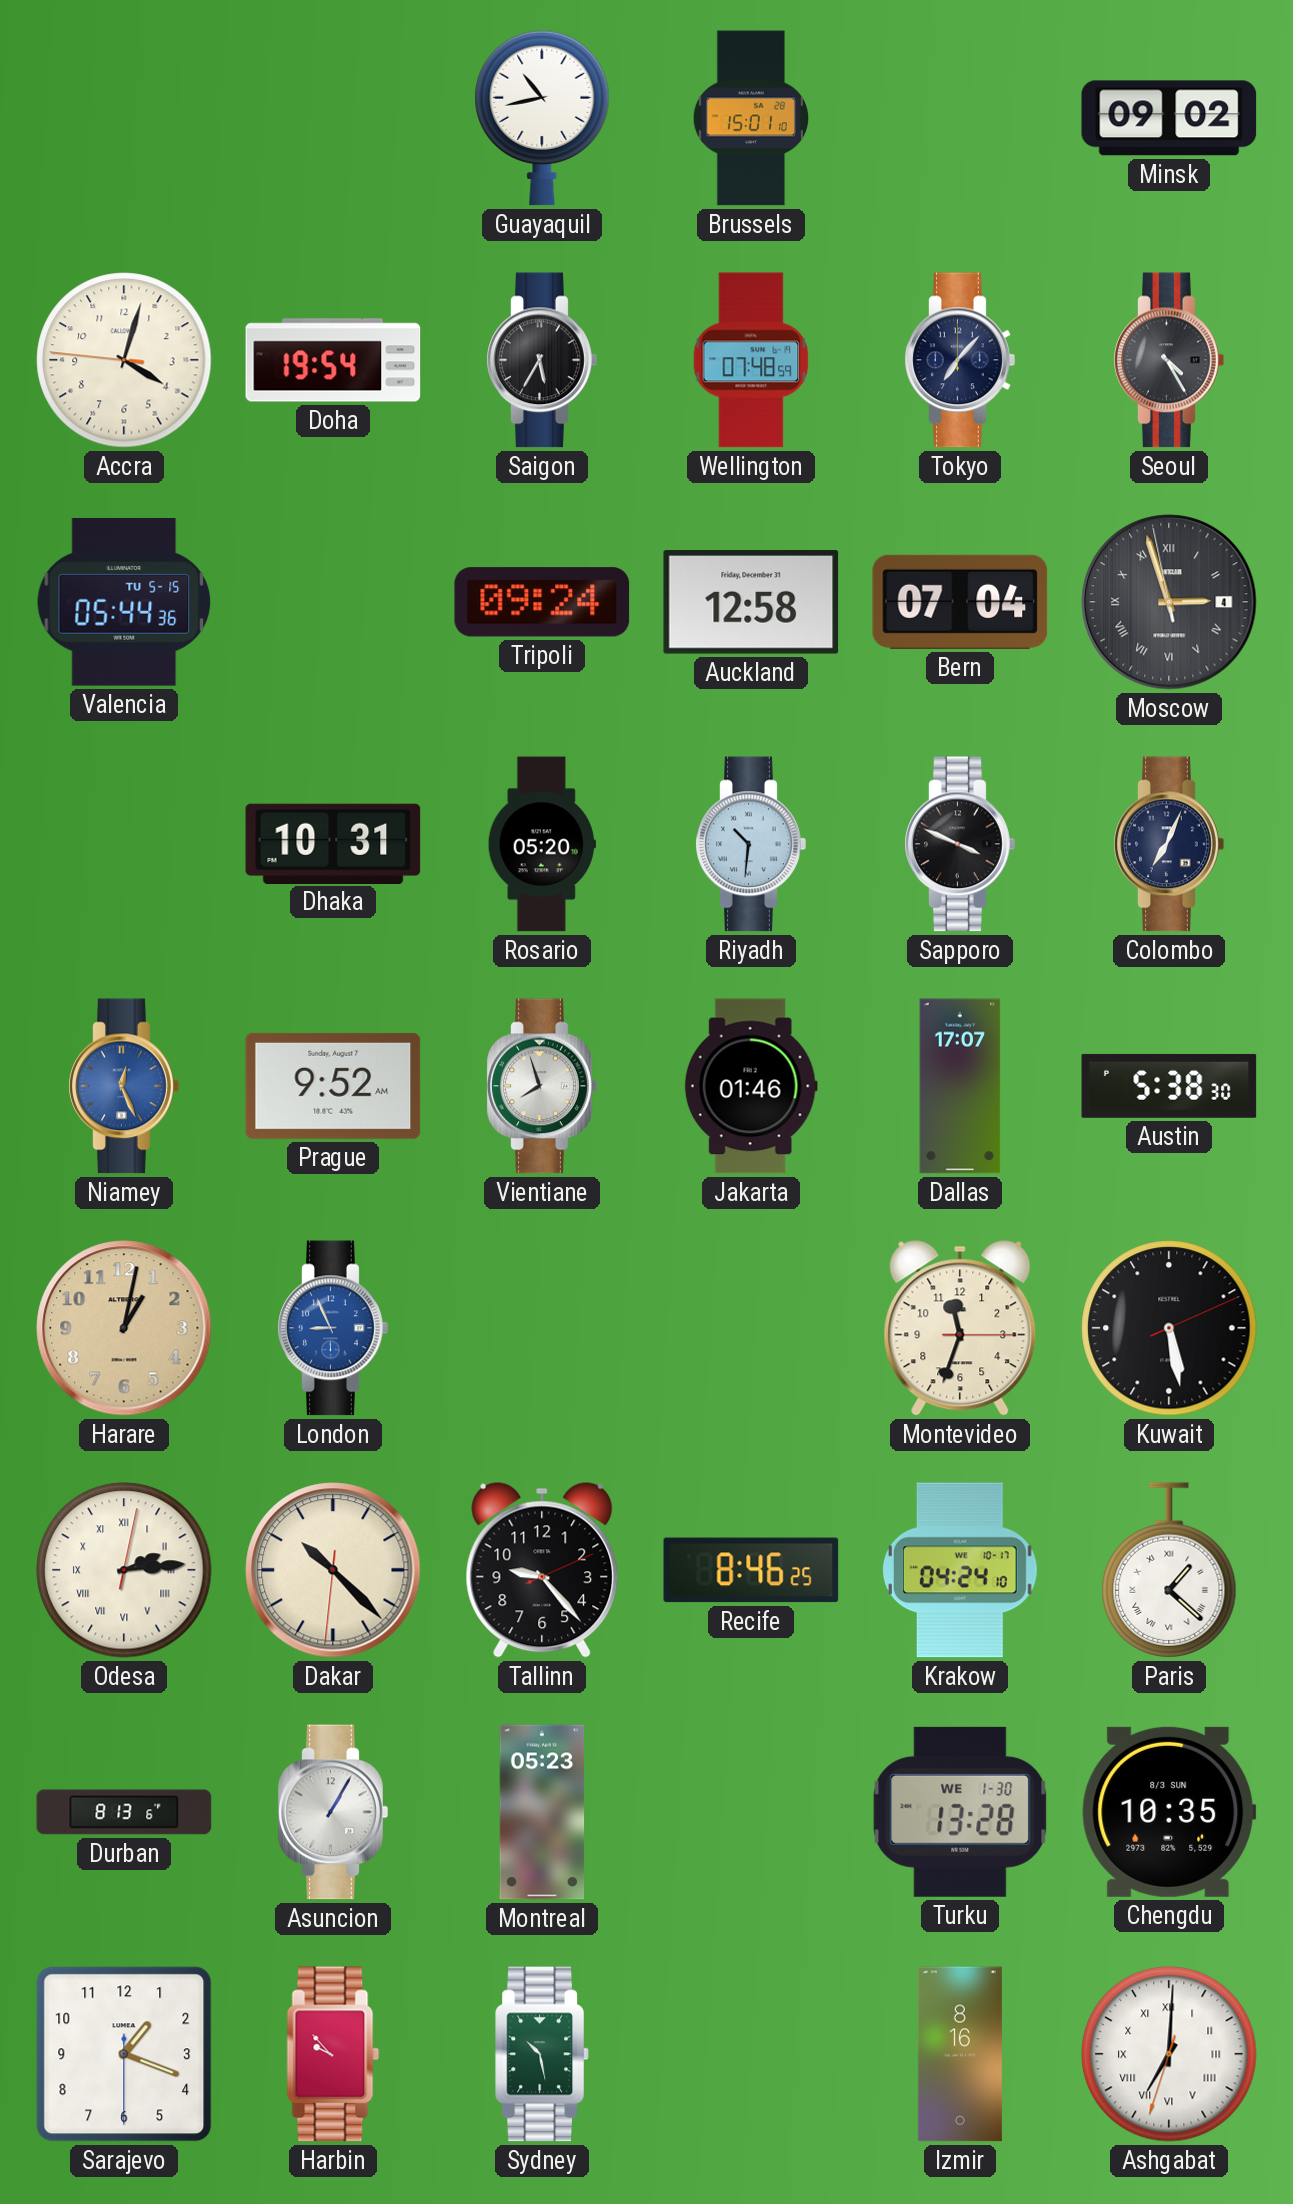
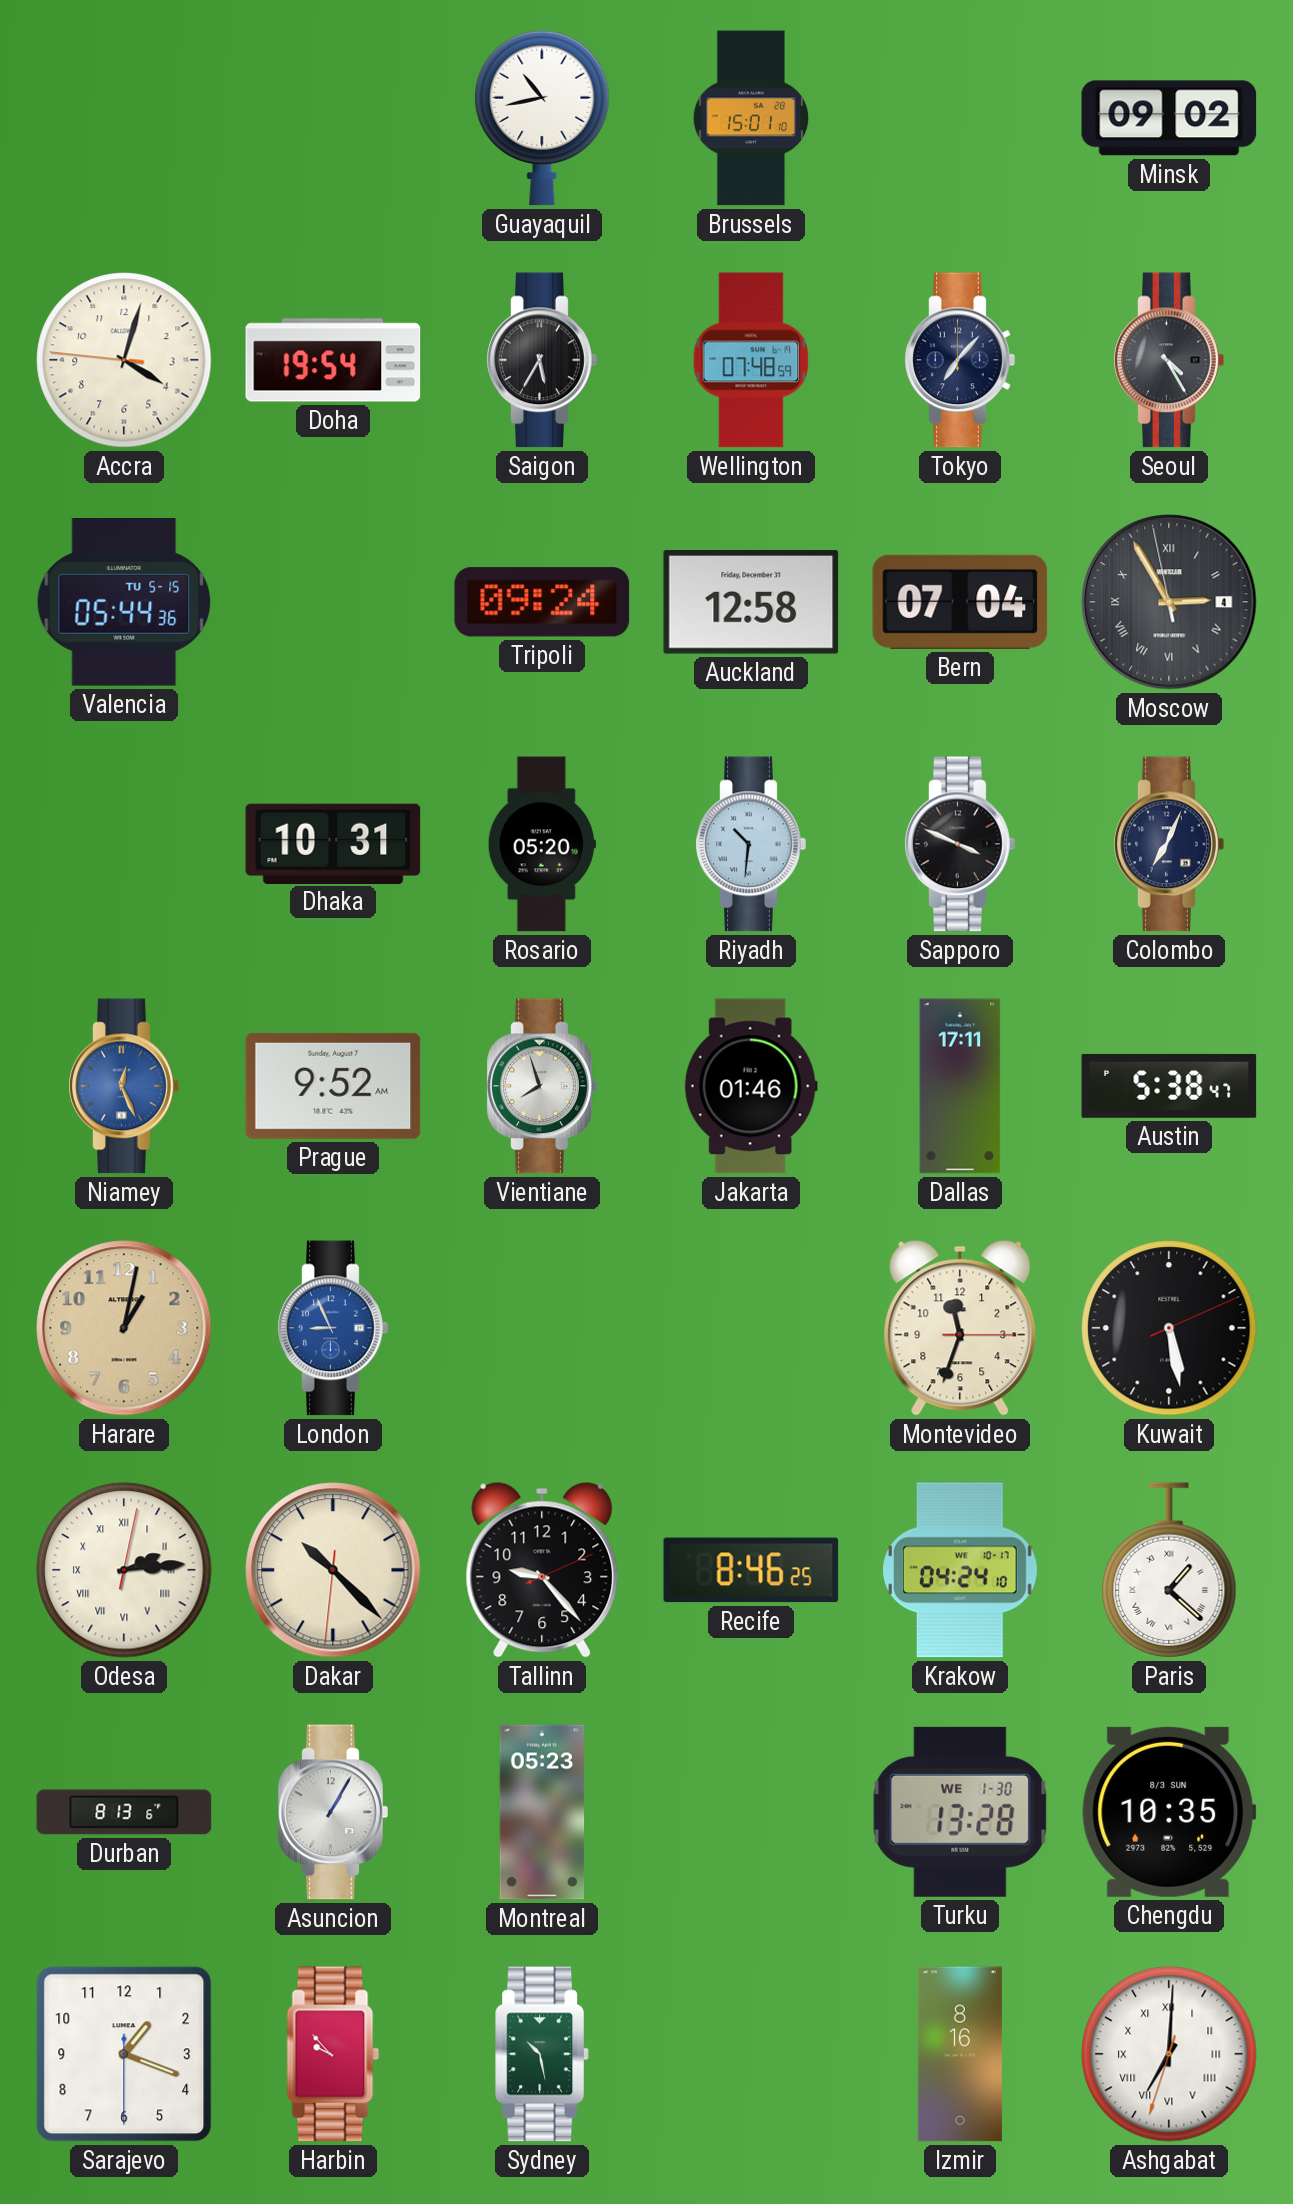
Moscow: 2:56 -> 2:54
Dallas: 17:07 -> 17:11
Austin: 5:38:30 -> 5:38:47
